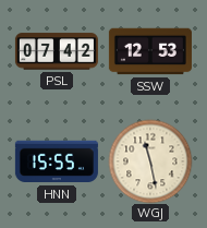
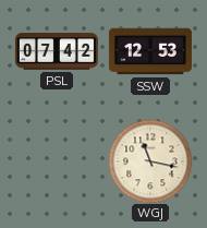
HNN: 15:55 -> none
WGJ: 11:28 -> 11:17
